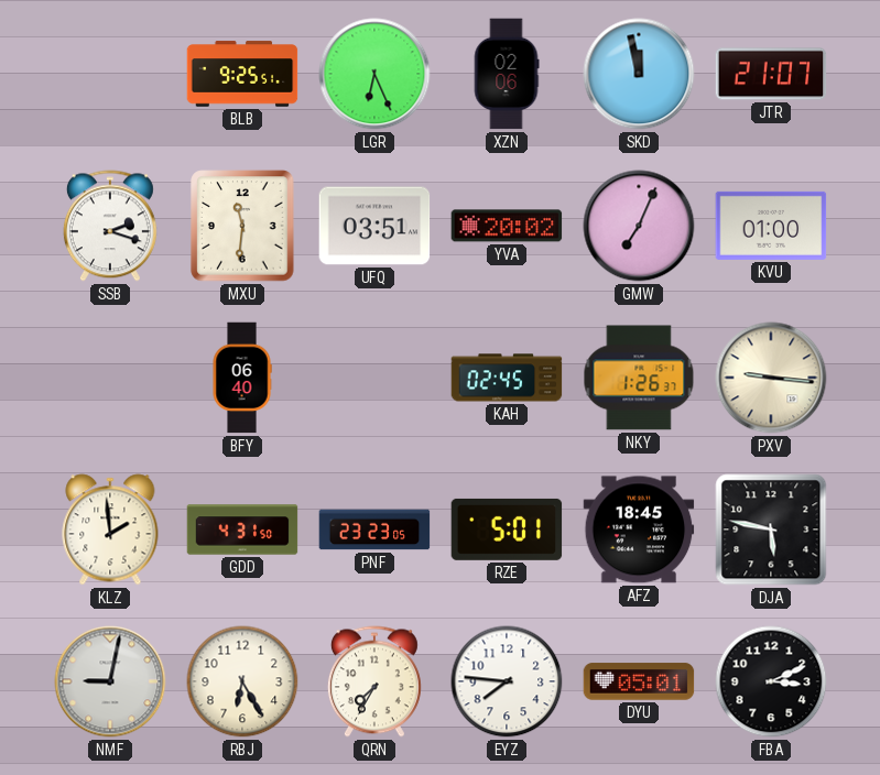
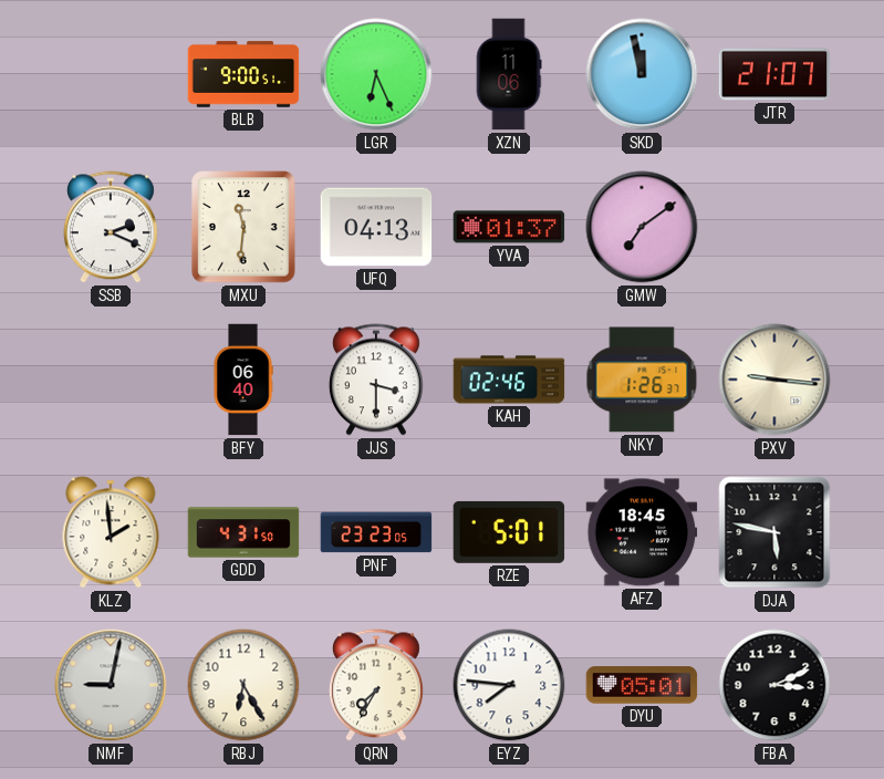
BLB: 9:25 -> 9:00
XZN: 02:06 -> 11:06
SSB: 2:18 -> 2:19
UFQ: 03:51 -> 04:13
YVA: 20:02 -> 01:37
GMW: 7:04 -> 7:09
KVU: 01:00 -> none
JJS: none -> 3:30
KAH: 02:45 -> 02:46
